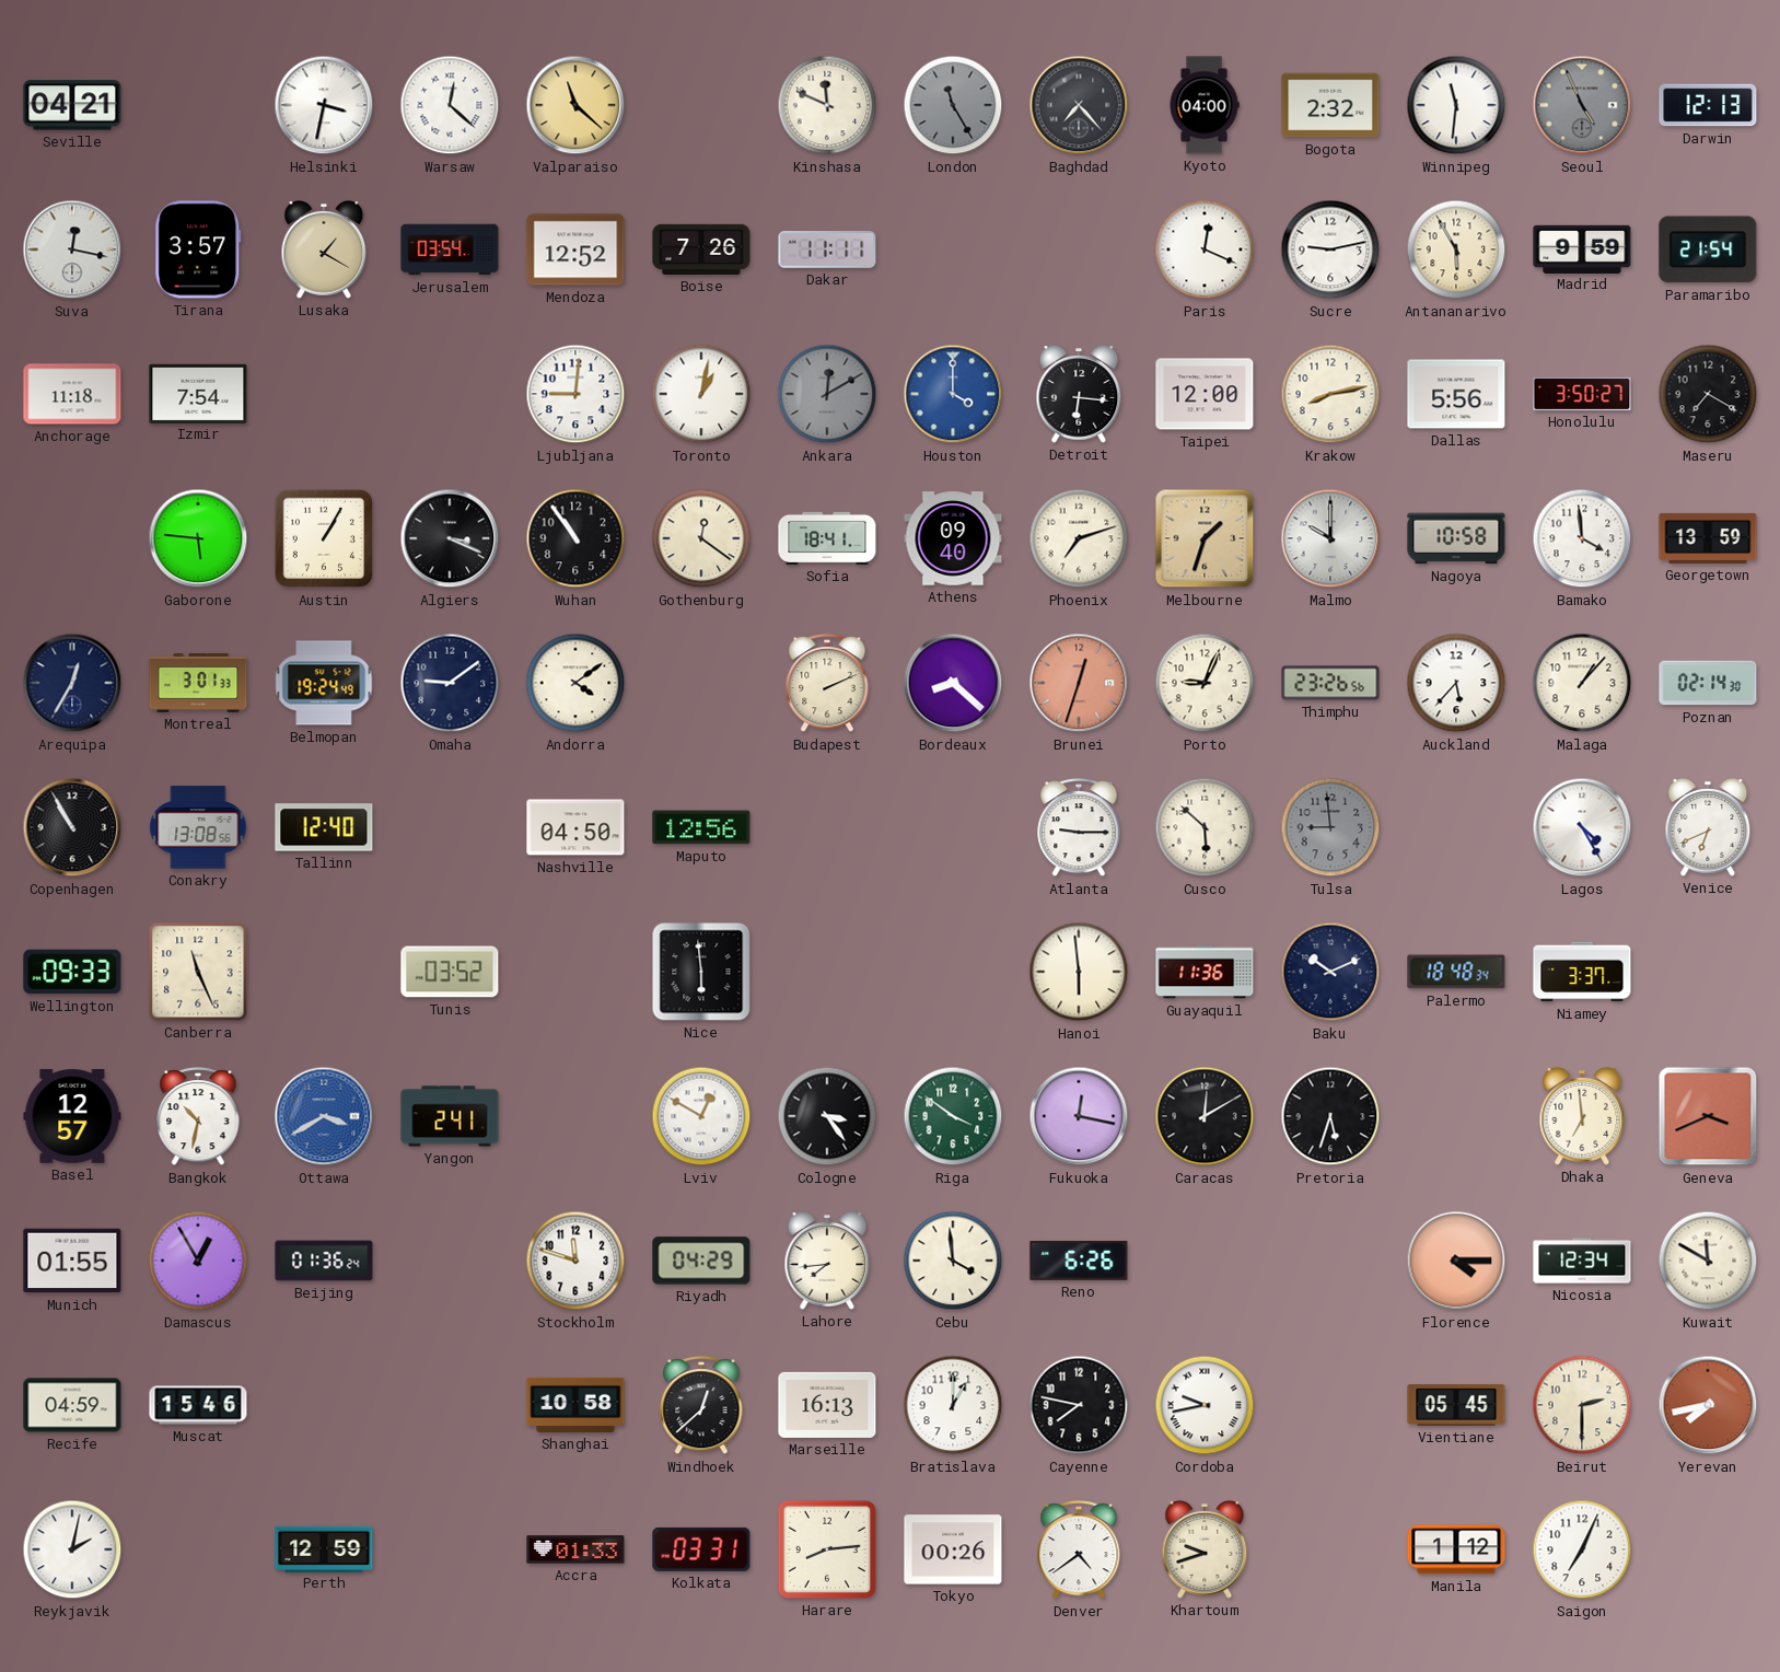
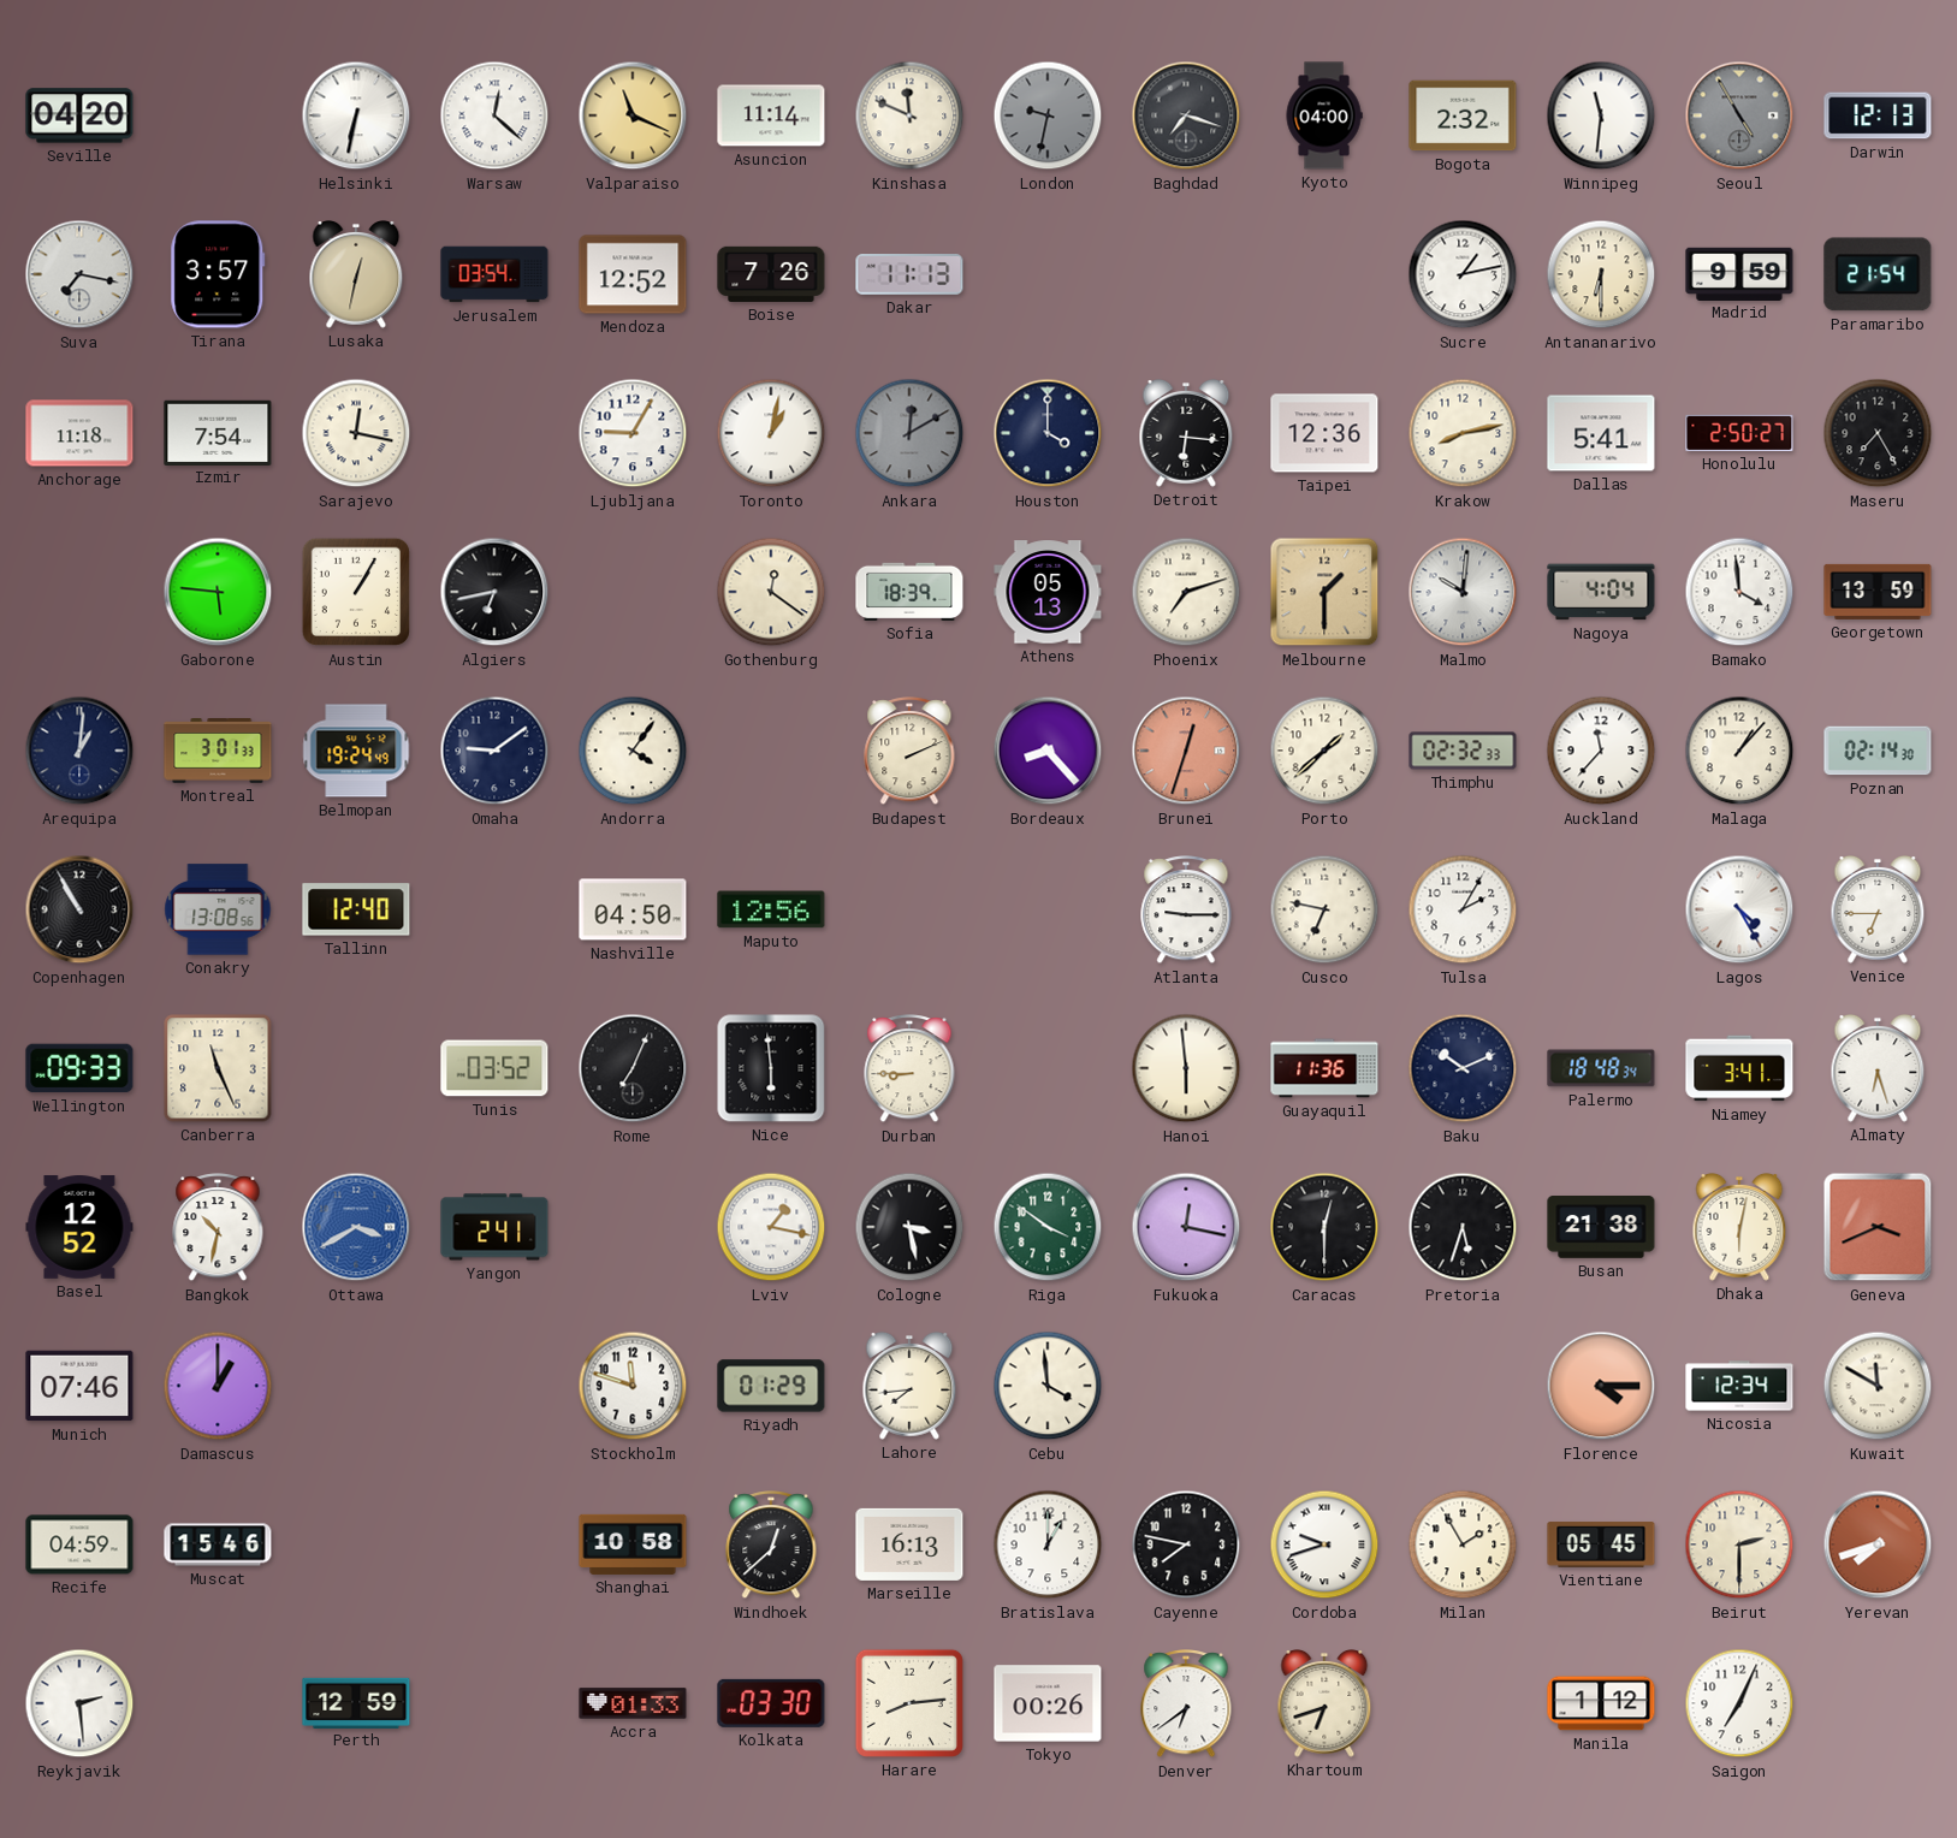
Seville: 04:21 -> 04:20
Helsinki: 3:32 -> 6:32
Valparaiso: 11:22 -> 11:19
Asuncion: none -> 11:14
London: 11:25 -> 9:32
Baghdad: 7:23 -> 7:18
Seoul: 4:56 -> 4:55
Suva: 12:17 -> 7:17
Lusaka: 1:20 -> 12:32
Dakar: 11:11 -> 11:13
Paris: 12:19 -> none
Sucre: 9:13 -> 1:13
Antananarivo: 5:55 -> 6:30
Sarajevo: none -> 12:17
Ljubljana: 9:01 -> 9:05
Houston dial: blue -> navy
Taipei: 12:00 -> 12:36
Dallas: 5:56 -> 5:41
Honolulu: 3:50 -> 2:50
Maseru: 7:20 -> 7:25
Algiers: 3:19 -> 6:43
Wuhan: 10:54 -> none
Sofia: 18:41 -> 18:39
Athens: 09:40 -> 05:13
Melbourne: 1:33 -> 1:30
Malmo: 10:00 -> 10:01
Nagoya: 10:58 -> 4:04
Arequipa: 12:35 -> 1:01
Andorra: 4:09 -> 4:06
Bordeaux: 8:22 -> 8:23
Porto: 9:04 -> 1:38
Thimphu: 23:26 -> 02:32
Auckland: 5:37 -> 11:37
Cusco: 5:52 -> 6:47
Tulsa: 8:59 -> 2:05
Tulsa dial: grey -> white
Venice: 6:41 -> 6:45
Rome: none -> 7:04
Durban: none -> 8:45
Niamey: 3:37 -> 3:41
Almaty: none -> 6:27
Basel: 12:57 -> 12:52
Lviv: 12:50 -> 1:17
Cologne: 3:24 -> 3:28
Caracas: 12:10 -> 12:30
Busan: none -> 21:38
Dhaka: 6:59 -> 6:02
Munich: 01:55 -> 07:46
Damascus: 12:55 -> 1:00
Beijing: 01:36 -> none
Riyadh: 04:29 -> 01:29
Reno: 6:26 -> none
Cordoba: 9:43 -> 9:42
Milan: none -> 1:55
Yerevan: 7:43 -> 7:42
Reykjavik: 2:02 -> 2:29
Kolkata: 03:31 -> 03:30
Denver: 4:39 -> 6:39
Khartoum: 9:42 -> 6:42
